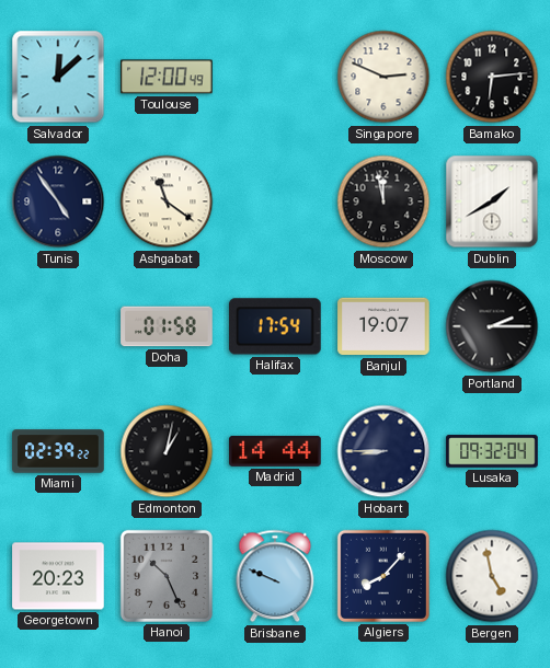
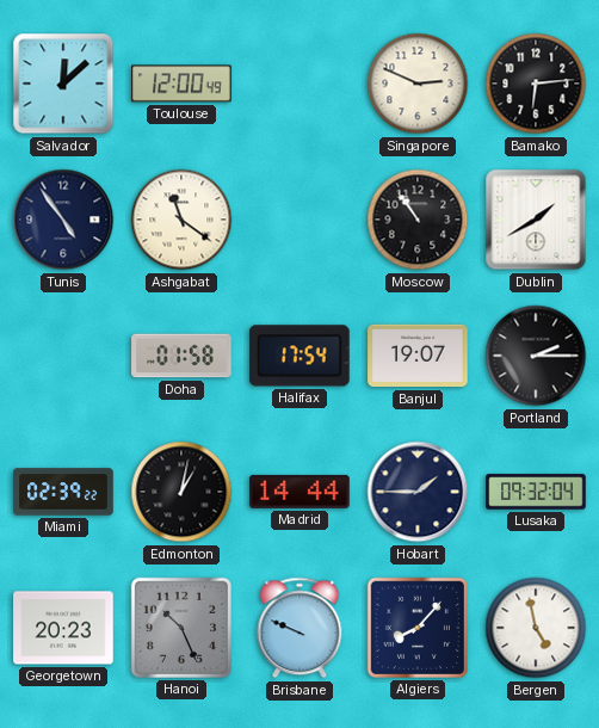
Moscow: 11:58 -> 10:54
Hobart: 8:45 -> 1:45
